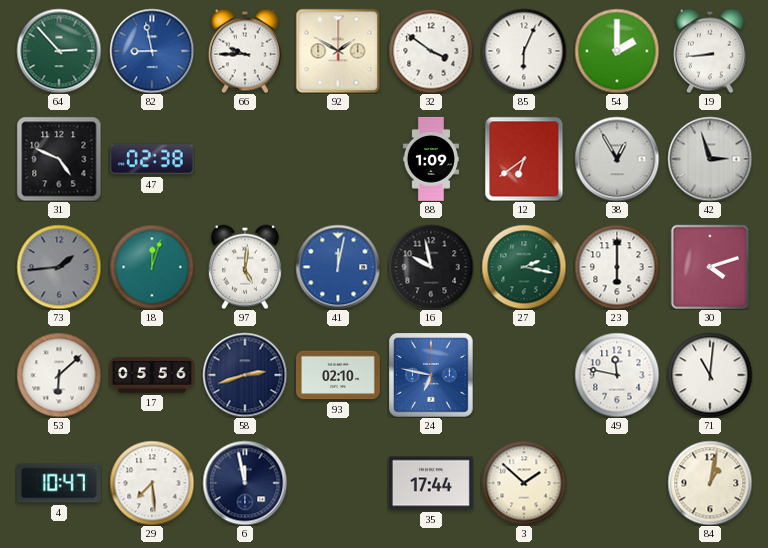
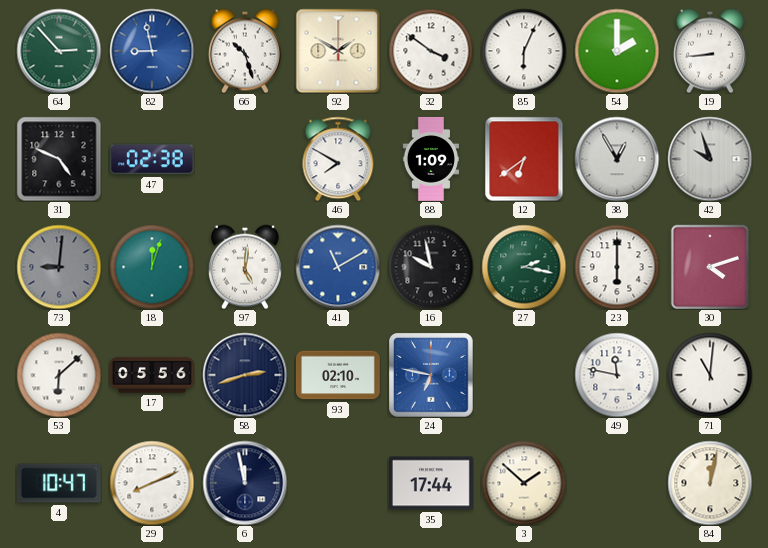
66: 9:45 -> 10:27
46: none -> 7:50
42: 2:57 -> 9:57
73: 1:44 -> 9:01
41: 12:02 -> 11:10
29: 7:29 -> 8:11
84: 1:02 -> 12:02
